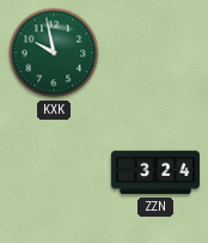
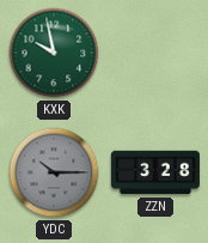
YDC: none -> 10:15
ZZN: 3:24 -> 3:28
